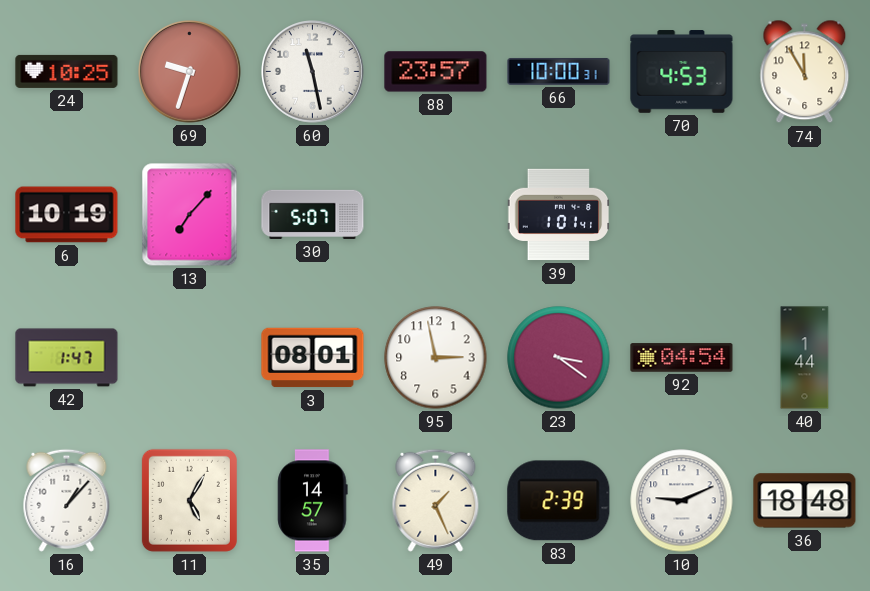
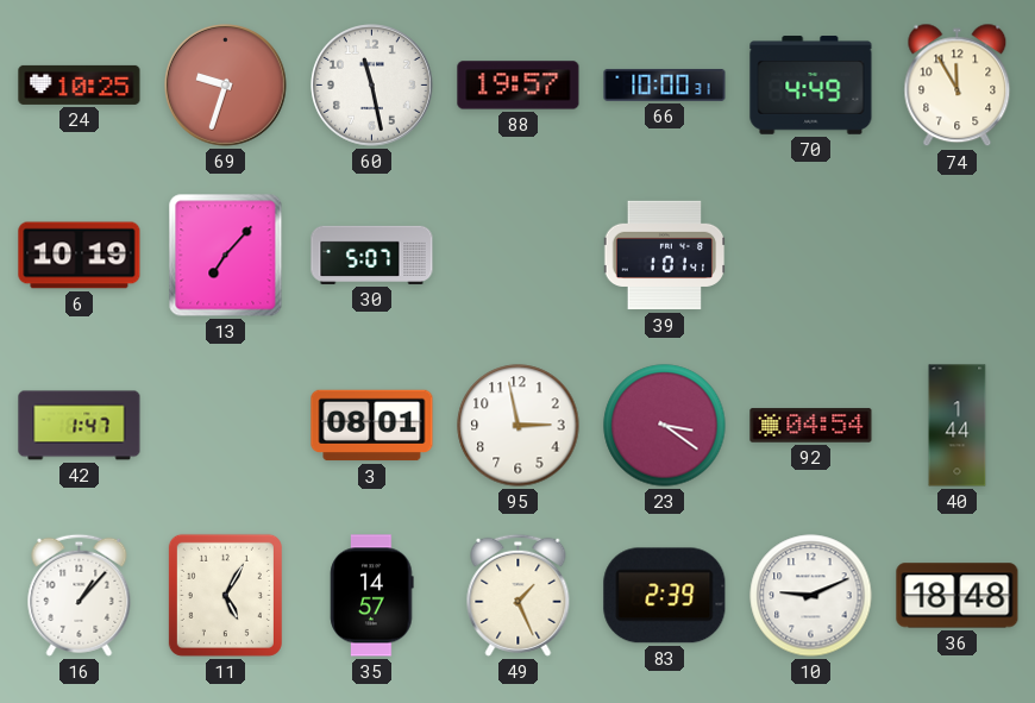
88: 23:57 -> 19:57
70: 4:53 -> 4:49
